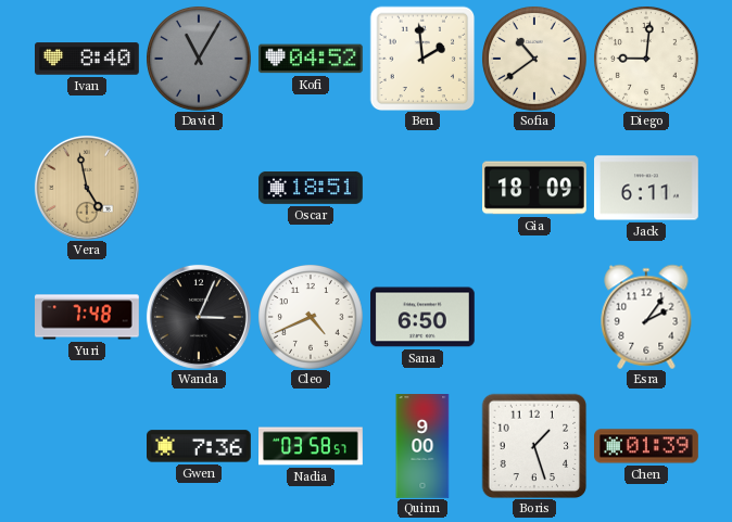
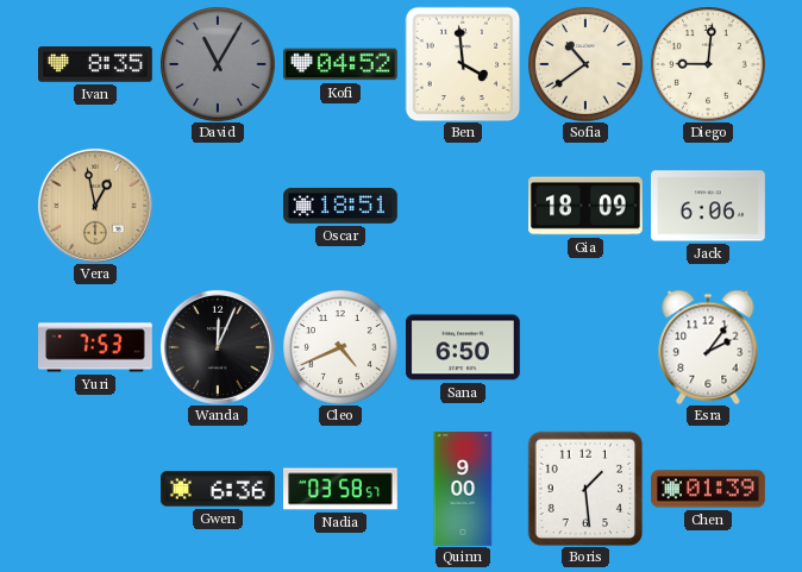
Ivan: 8:40 -> 8:35
Ben: 1:59 -> 3:59
Vera: 4:58 -> 12:58
Jack: 6:11 -> 6:06
Yuri: 7:48 -> 7:53
Wanda: 3:04 -> 12:04
Gwen: 7:36 -> 6:36
Boris: 1:27 -> 1:29
